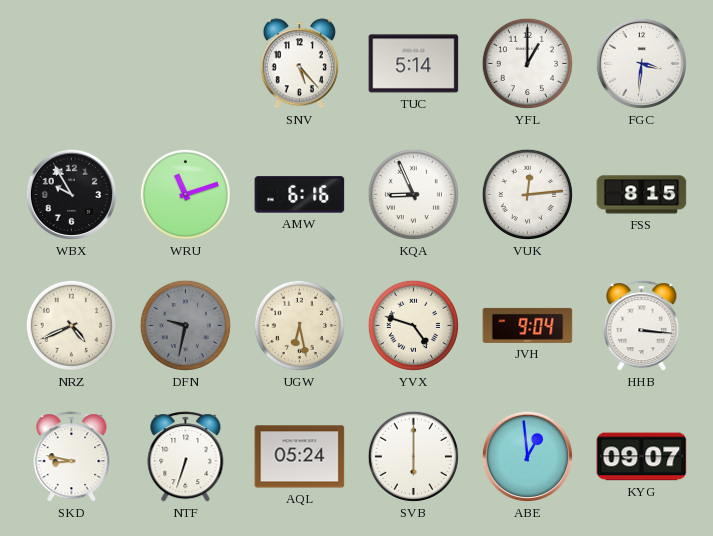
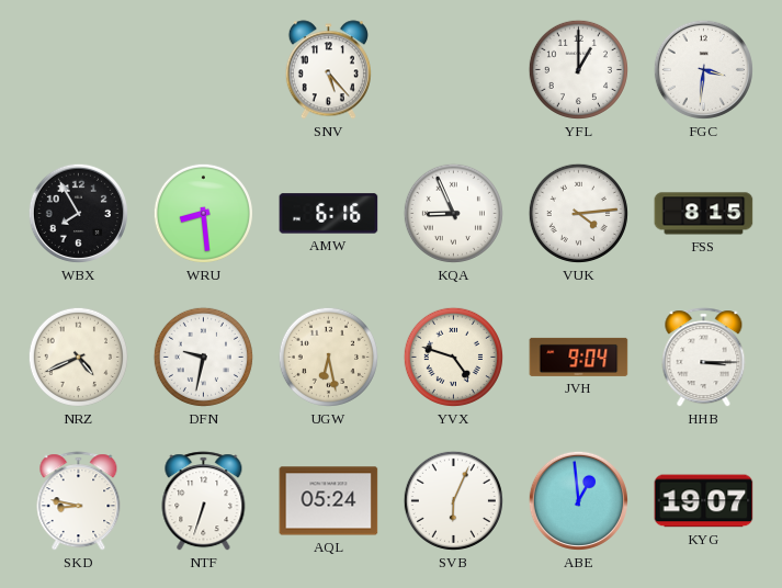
TUC: 5:14 -> none
WBX: 9:55 -> 7:55
WRU: 11:12 -> 8:29
VUK: 12:14 -> 4:14
DFN dial: grey -> white
HHB: 3:16 -> 3:15
SVB: 6:00 -> 6:04
KYG: 09:07 -> 19:07
